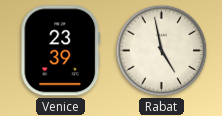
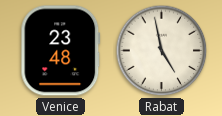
Venice: 23:39 -> 23:48
